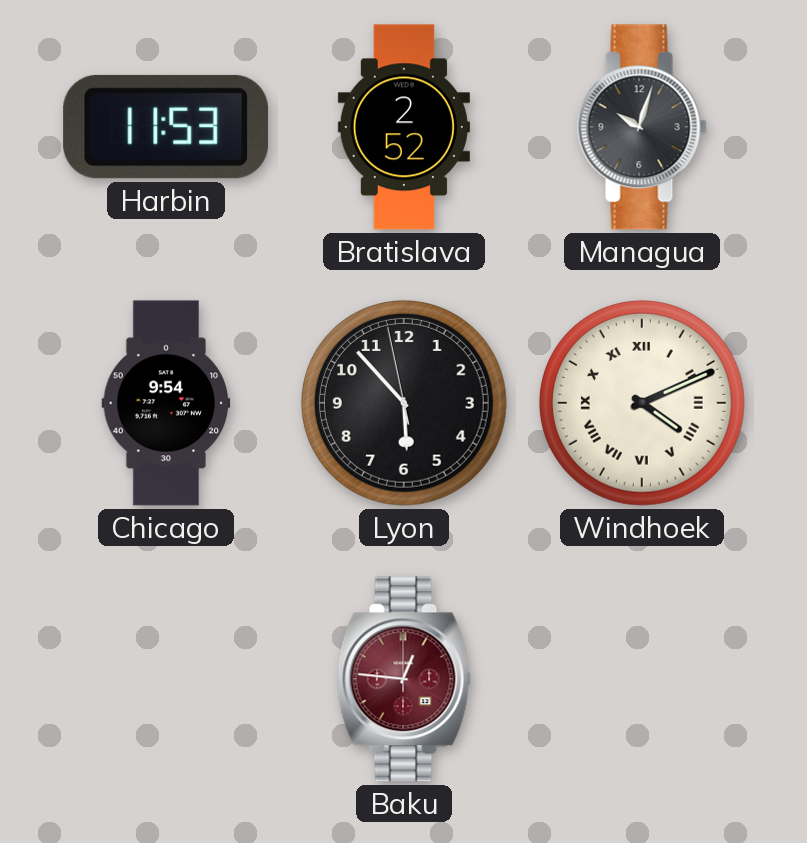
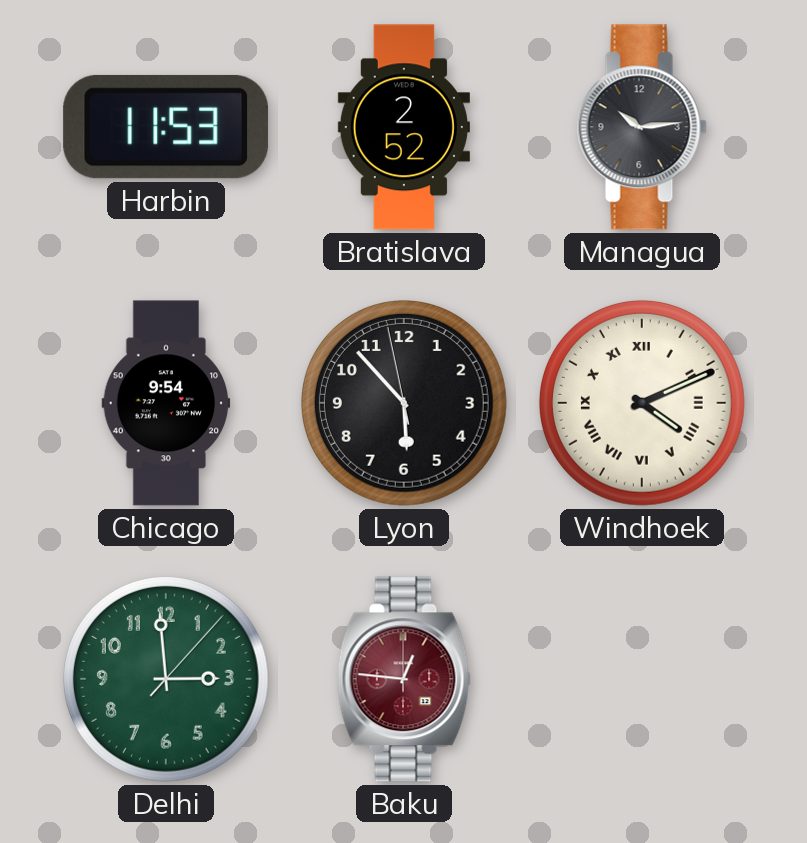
Managua: 10:03 -> 10:14
Delhi: none -> 2:59
